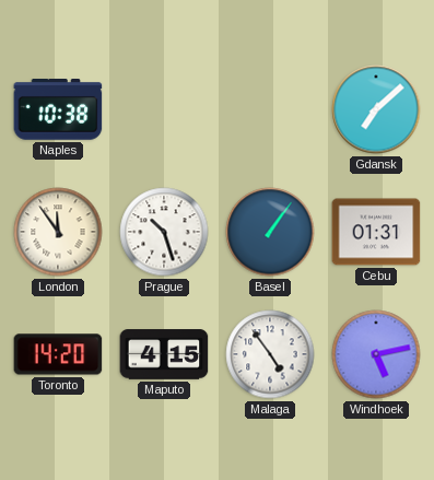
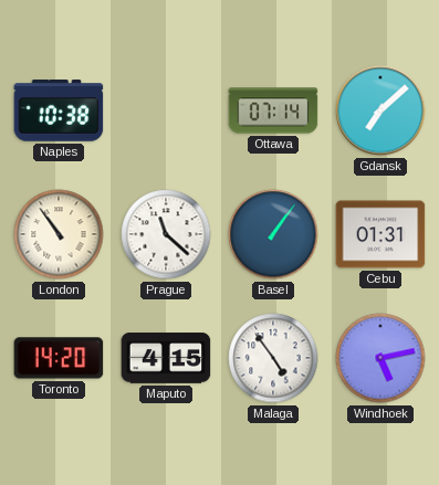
Ottawa: none -> 07:14
London: 11:54 -> 10:54
Prague: 10:27 -> 11:22
